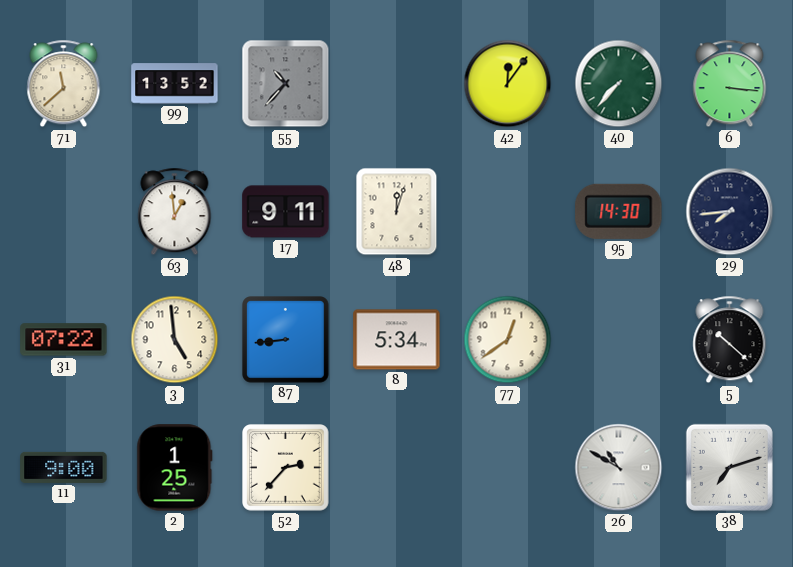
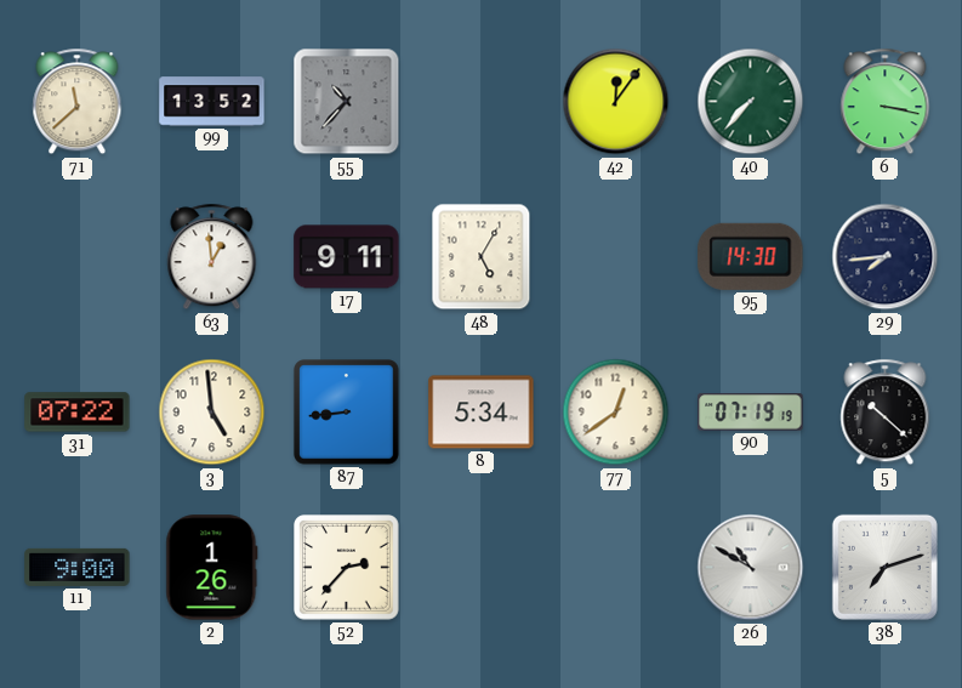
6: 3:16 -> 3:17
48: 12:03 -> 5:05
90: none -> 07:19
2: 1:25 -> 1:26
